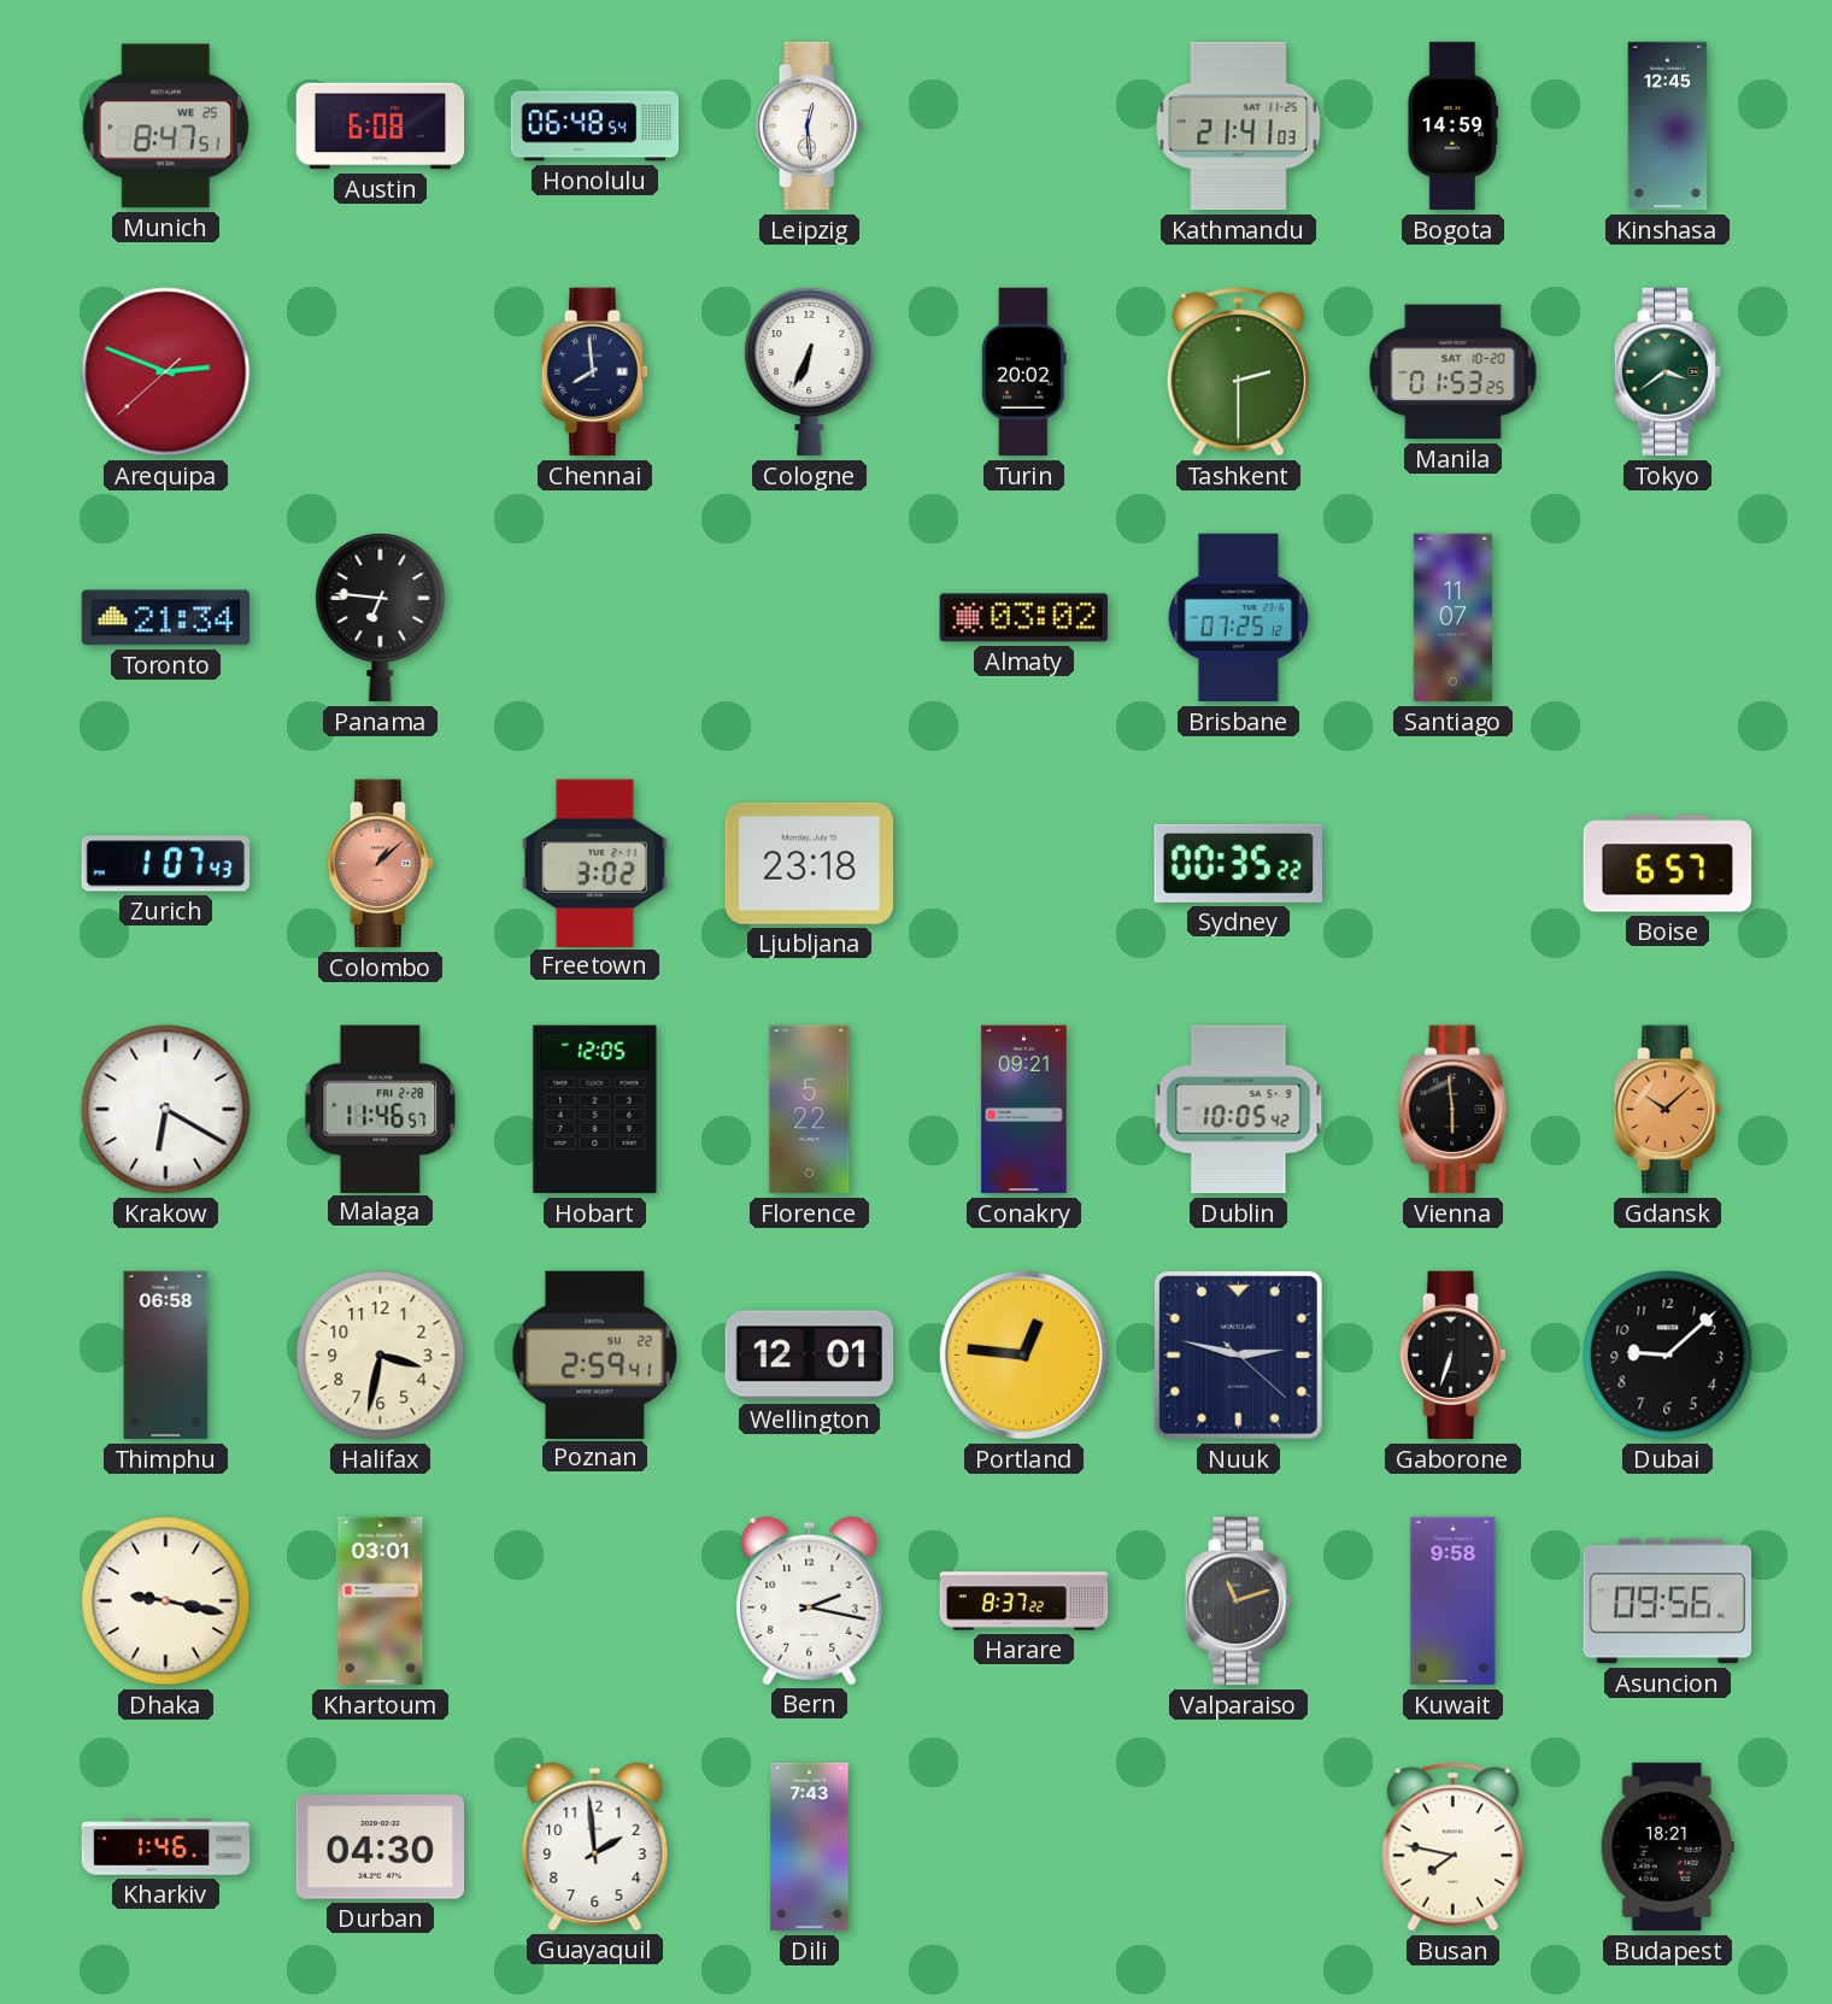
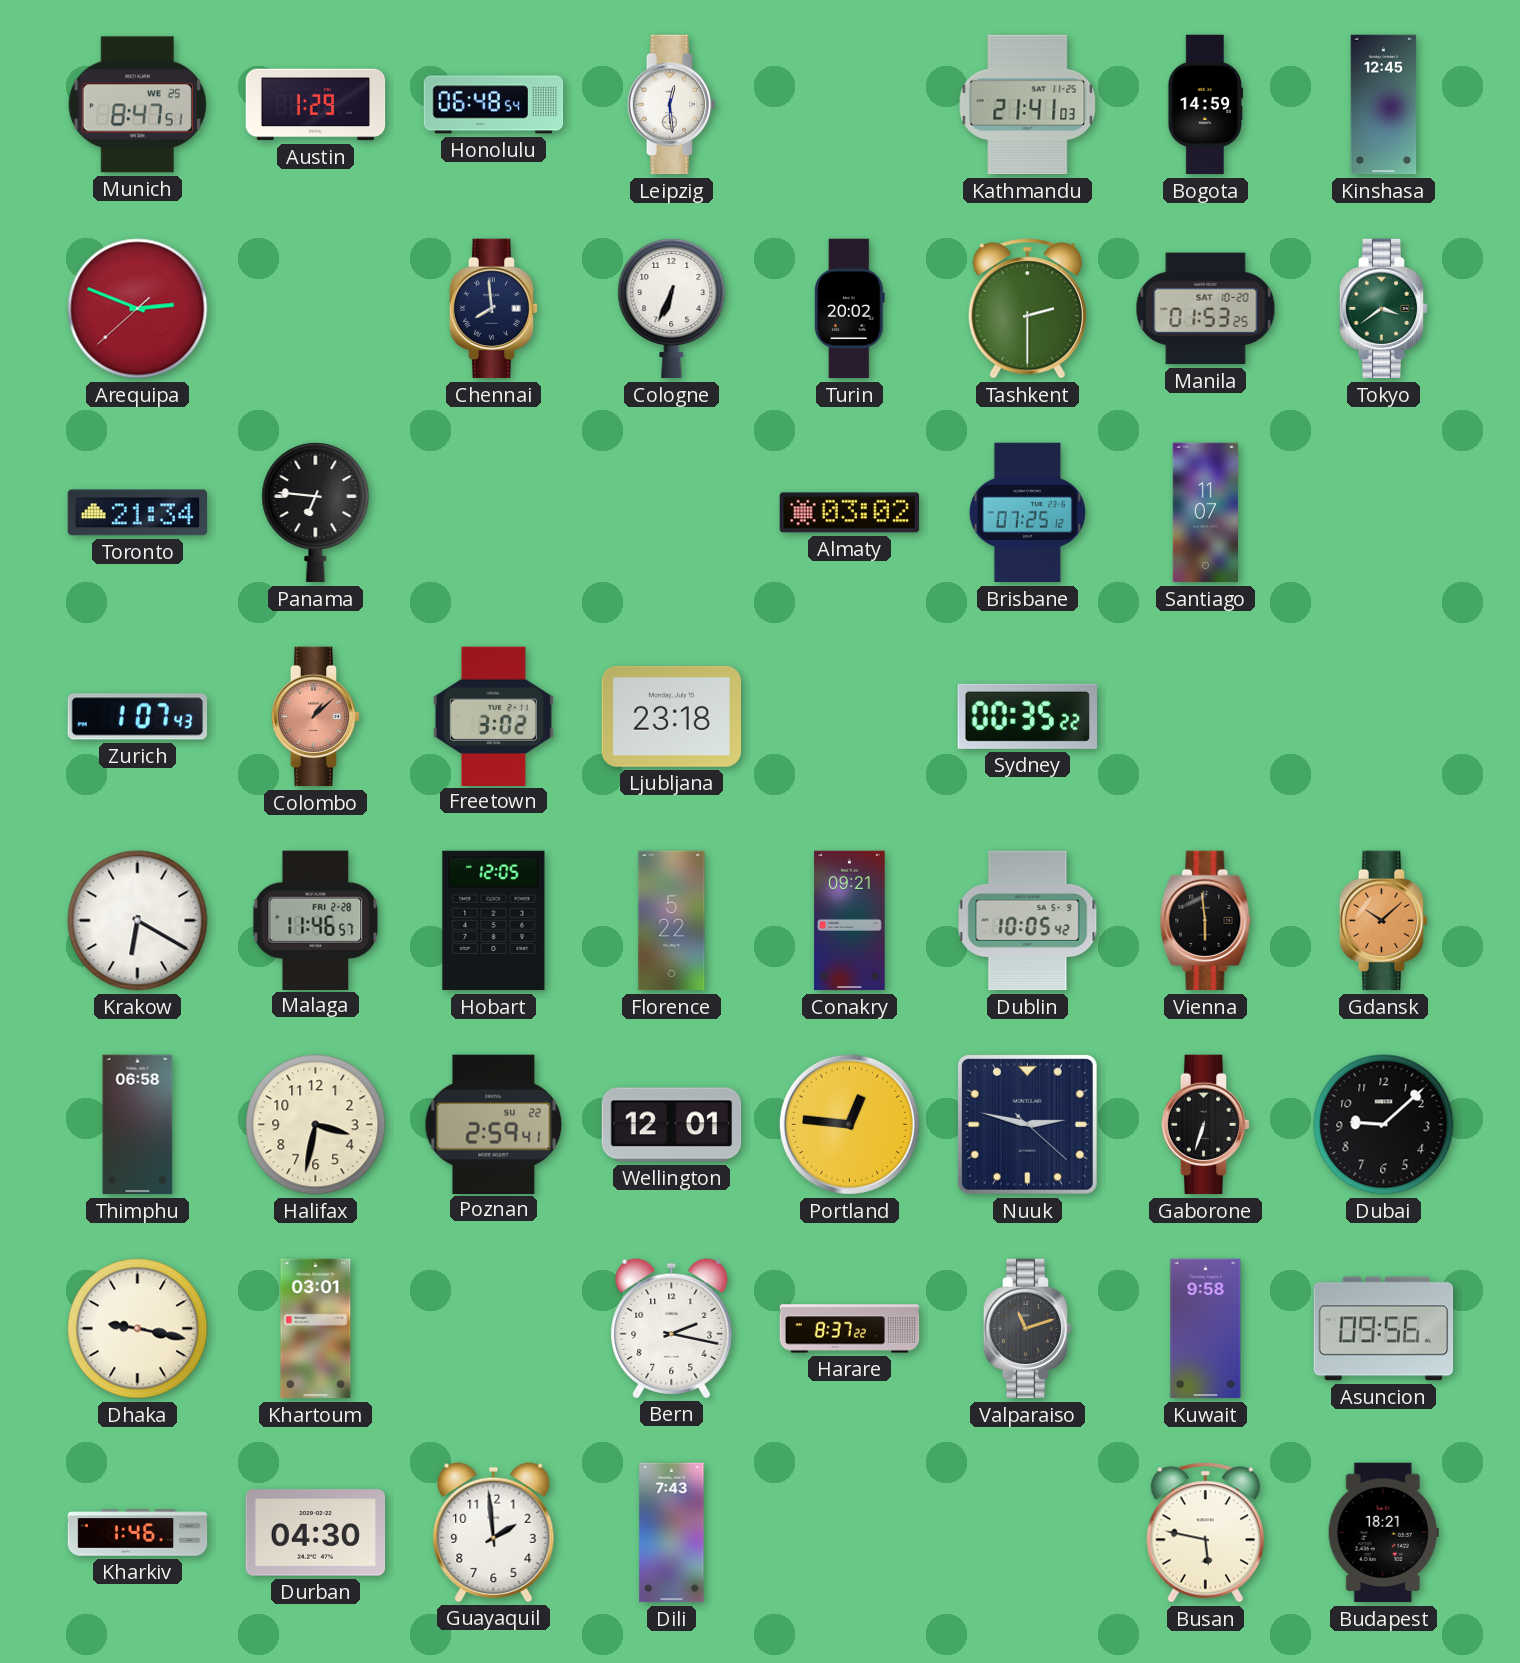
Austin: 6:08 -> 1:29
Boise: 6:57 -> none
Busan: 7:47 -> 5:47
